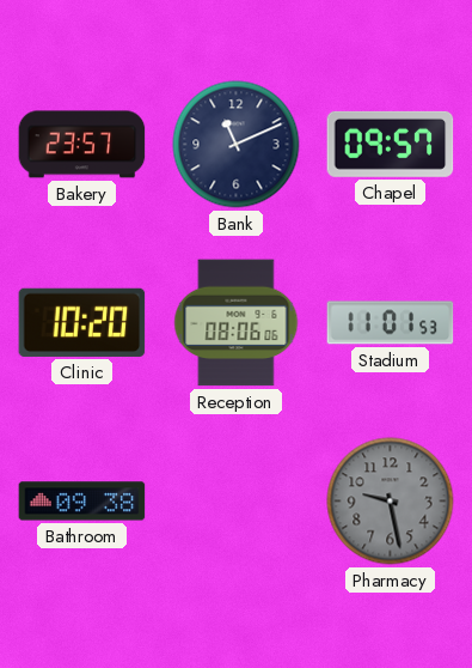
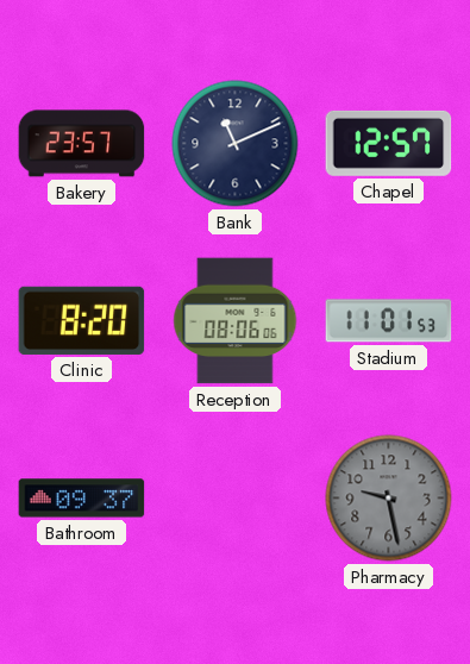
Chapel: 09:57 -> 12:57
Clinic: 10:20 -> 8:20
Bathroom: 09:38 -> 09:37
